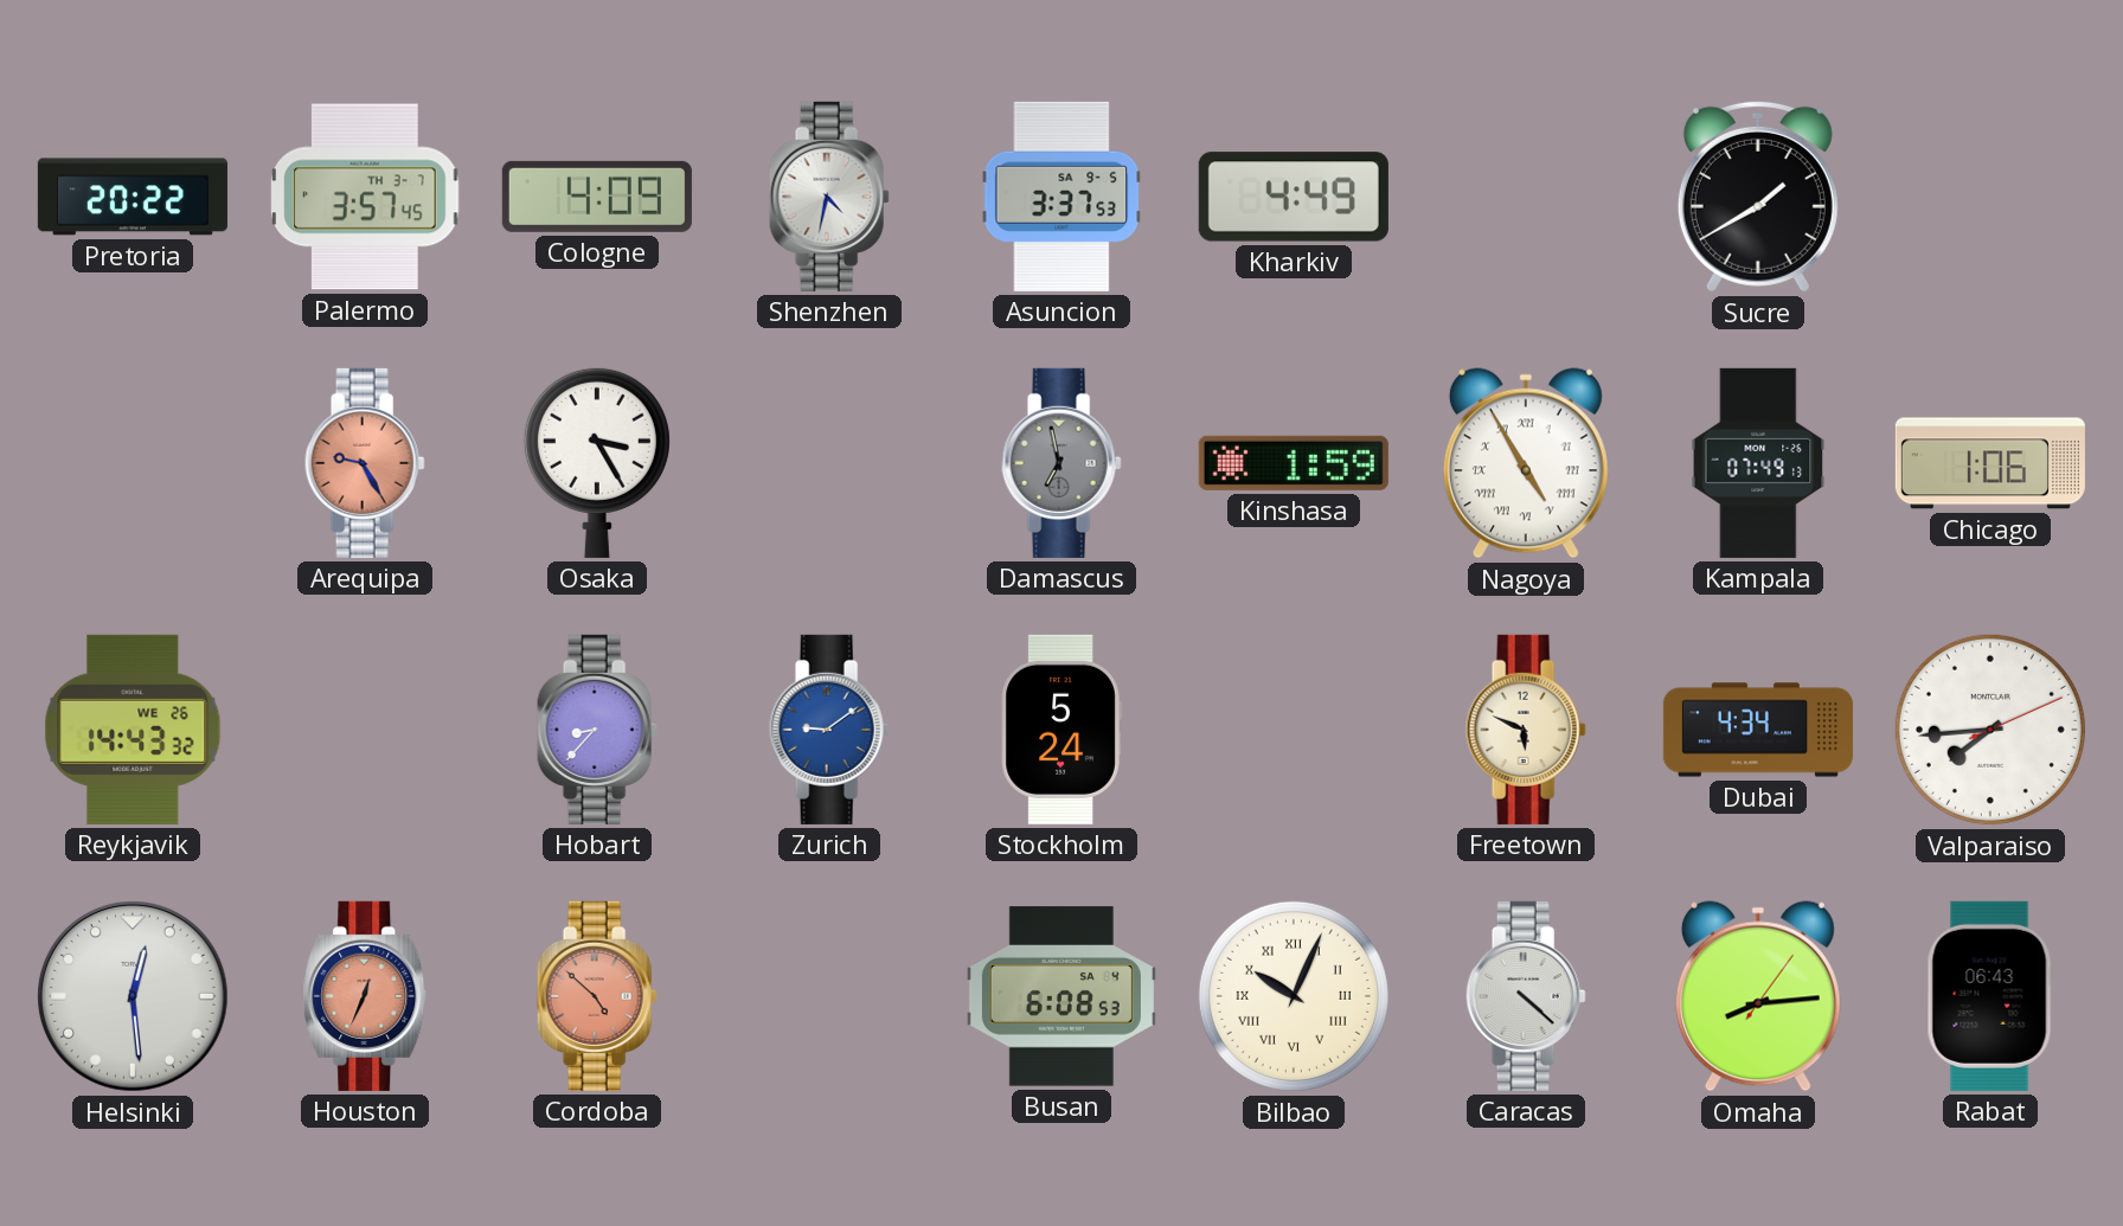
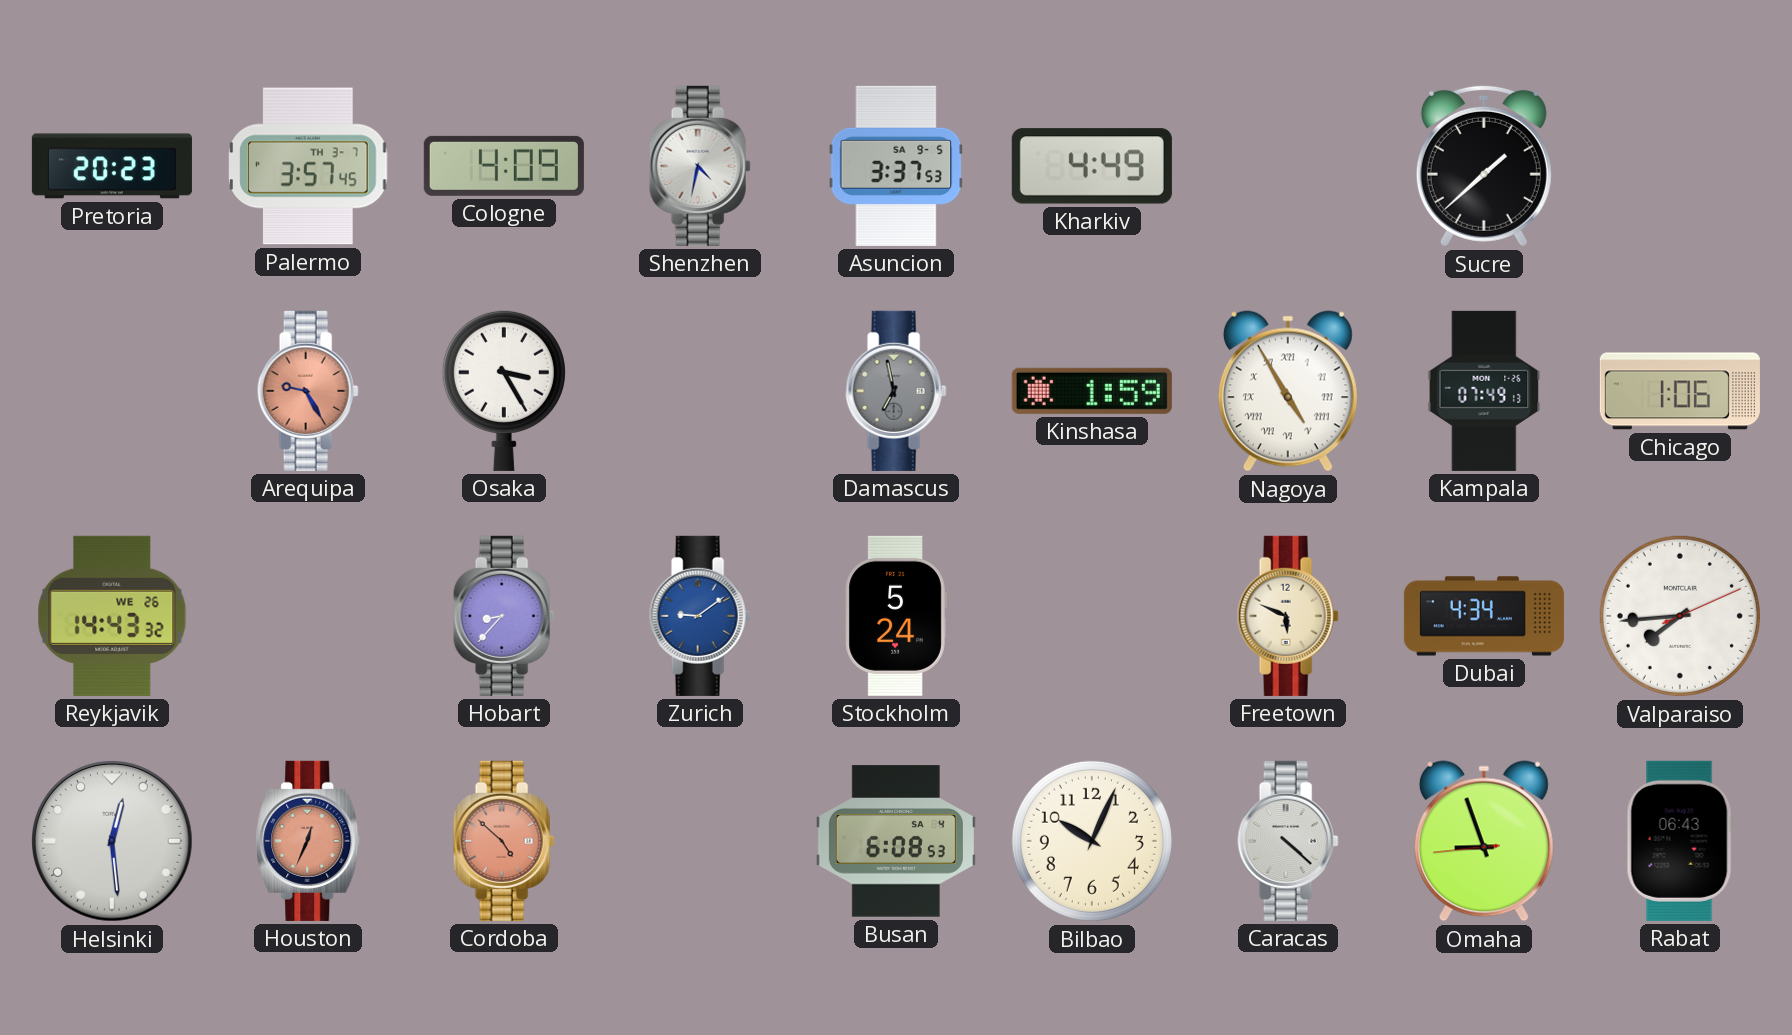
Pretoria: 20:22 -> 20:23
Sucre: 1:40 -> 1:38
Bilbao numerals: Roman -> Arabic
Omaha: 8:14 -> 8:56
